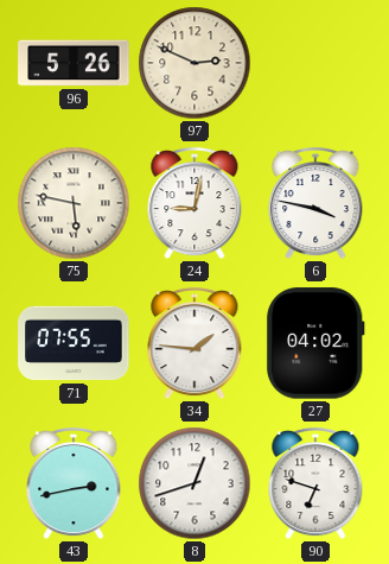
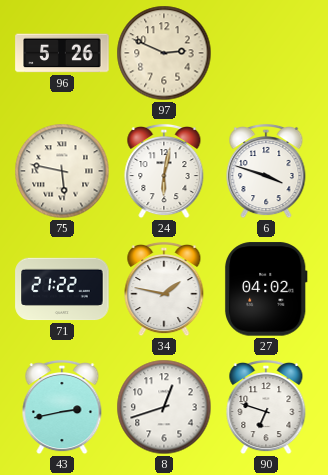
24: 9:02 -> 6:02
6: 3:47 -> 3:48
71: 07:55 -> 21:22
34: 1:46 -> 1:47
